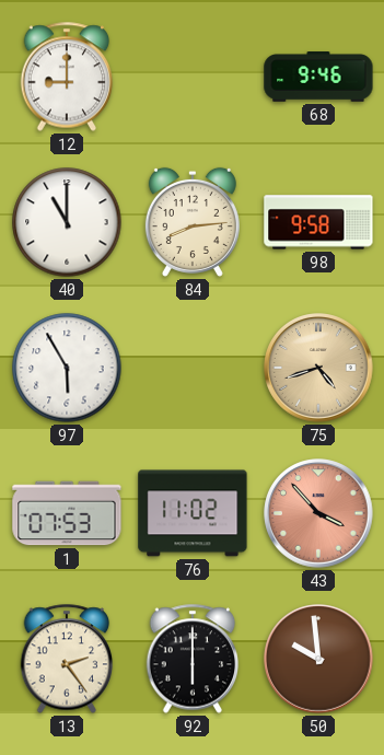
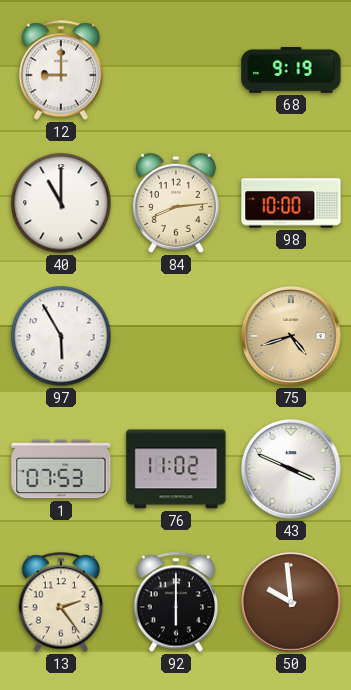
68: 9:46 -> 9:19
98: 9:58 -> 10:00
43: 3:53 -> 3:49
43 dial: salmon -> white
